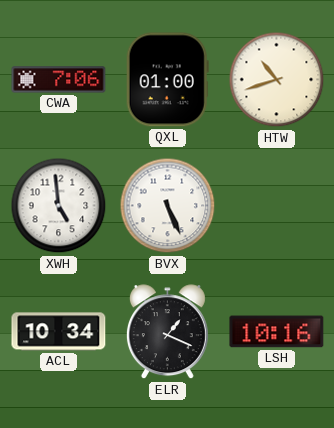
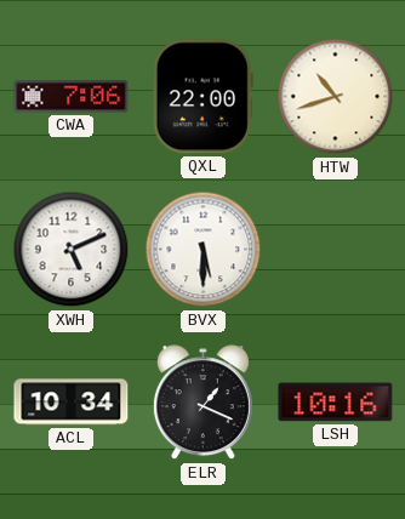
QXL: 01:00 -> 22:00
XWH: 4:59 -> 5:11
BVX: 5:26 -> 5:30
